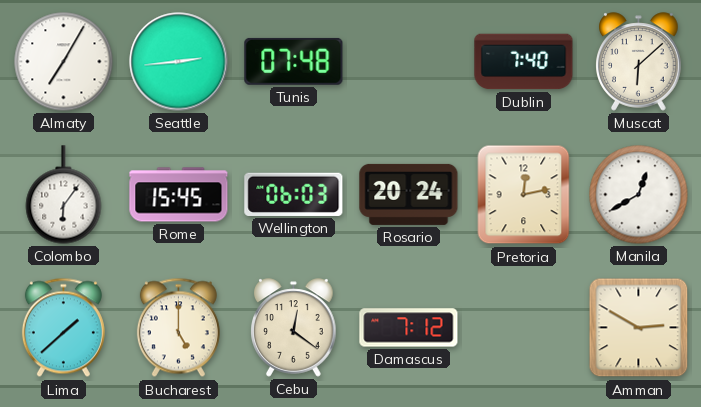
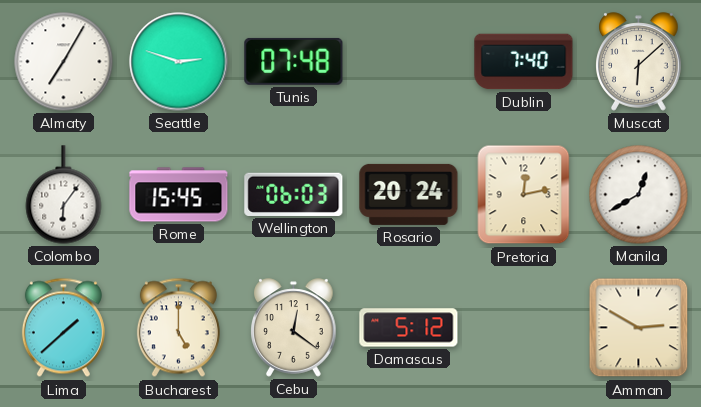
Seattle: 2:44 -> 2:48
Damascus: 7:12 -> 5:12
